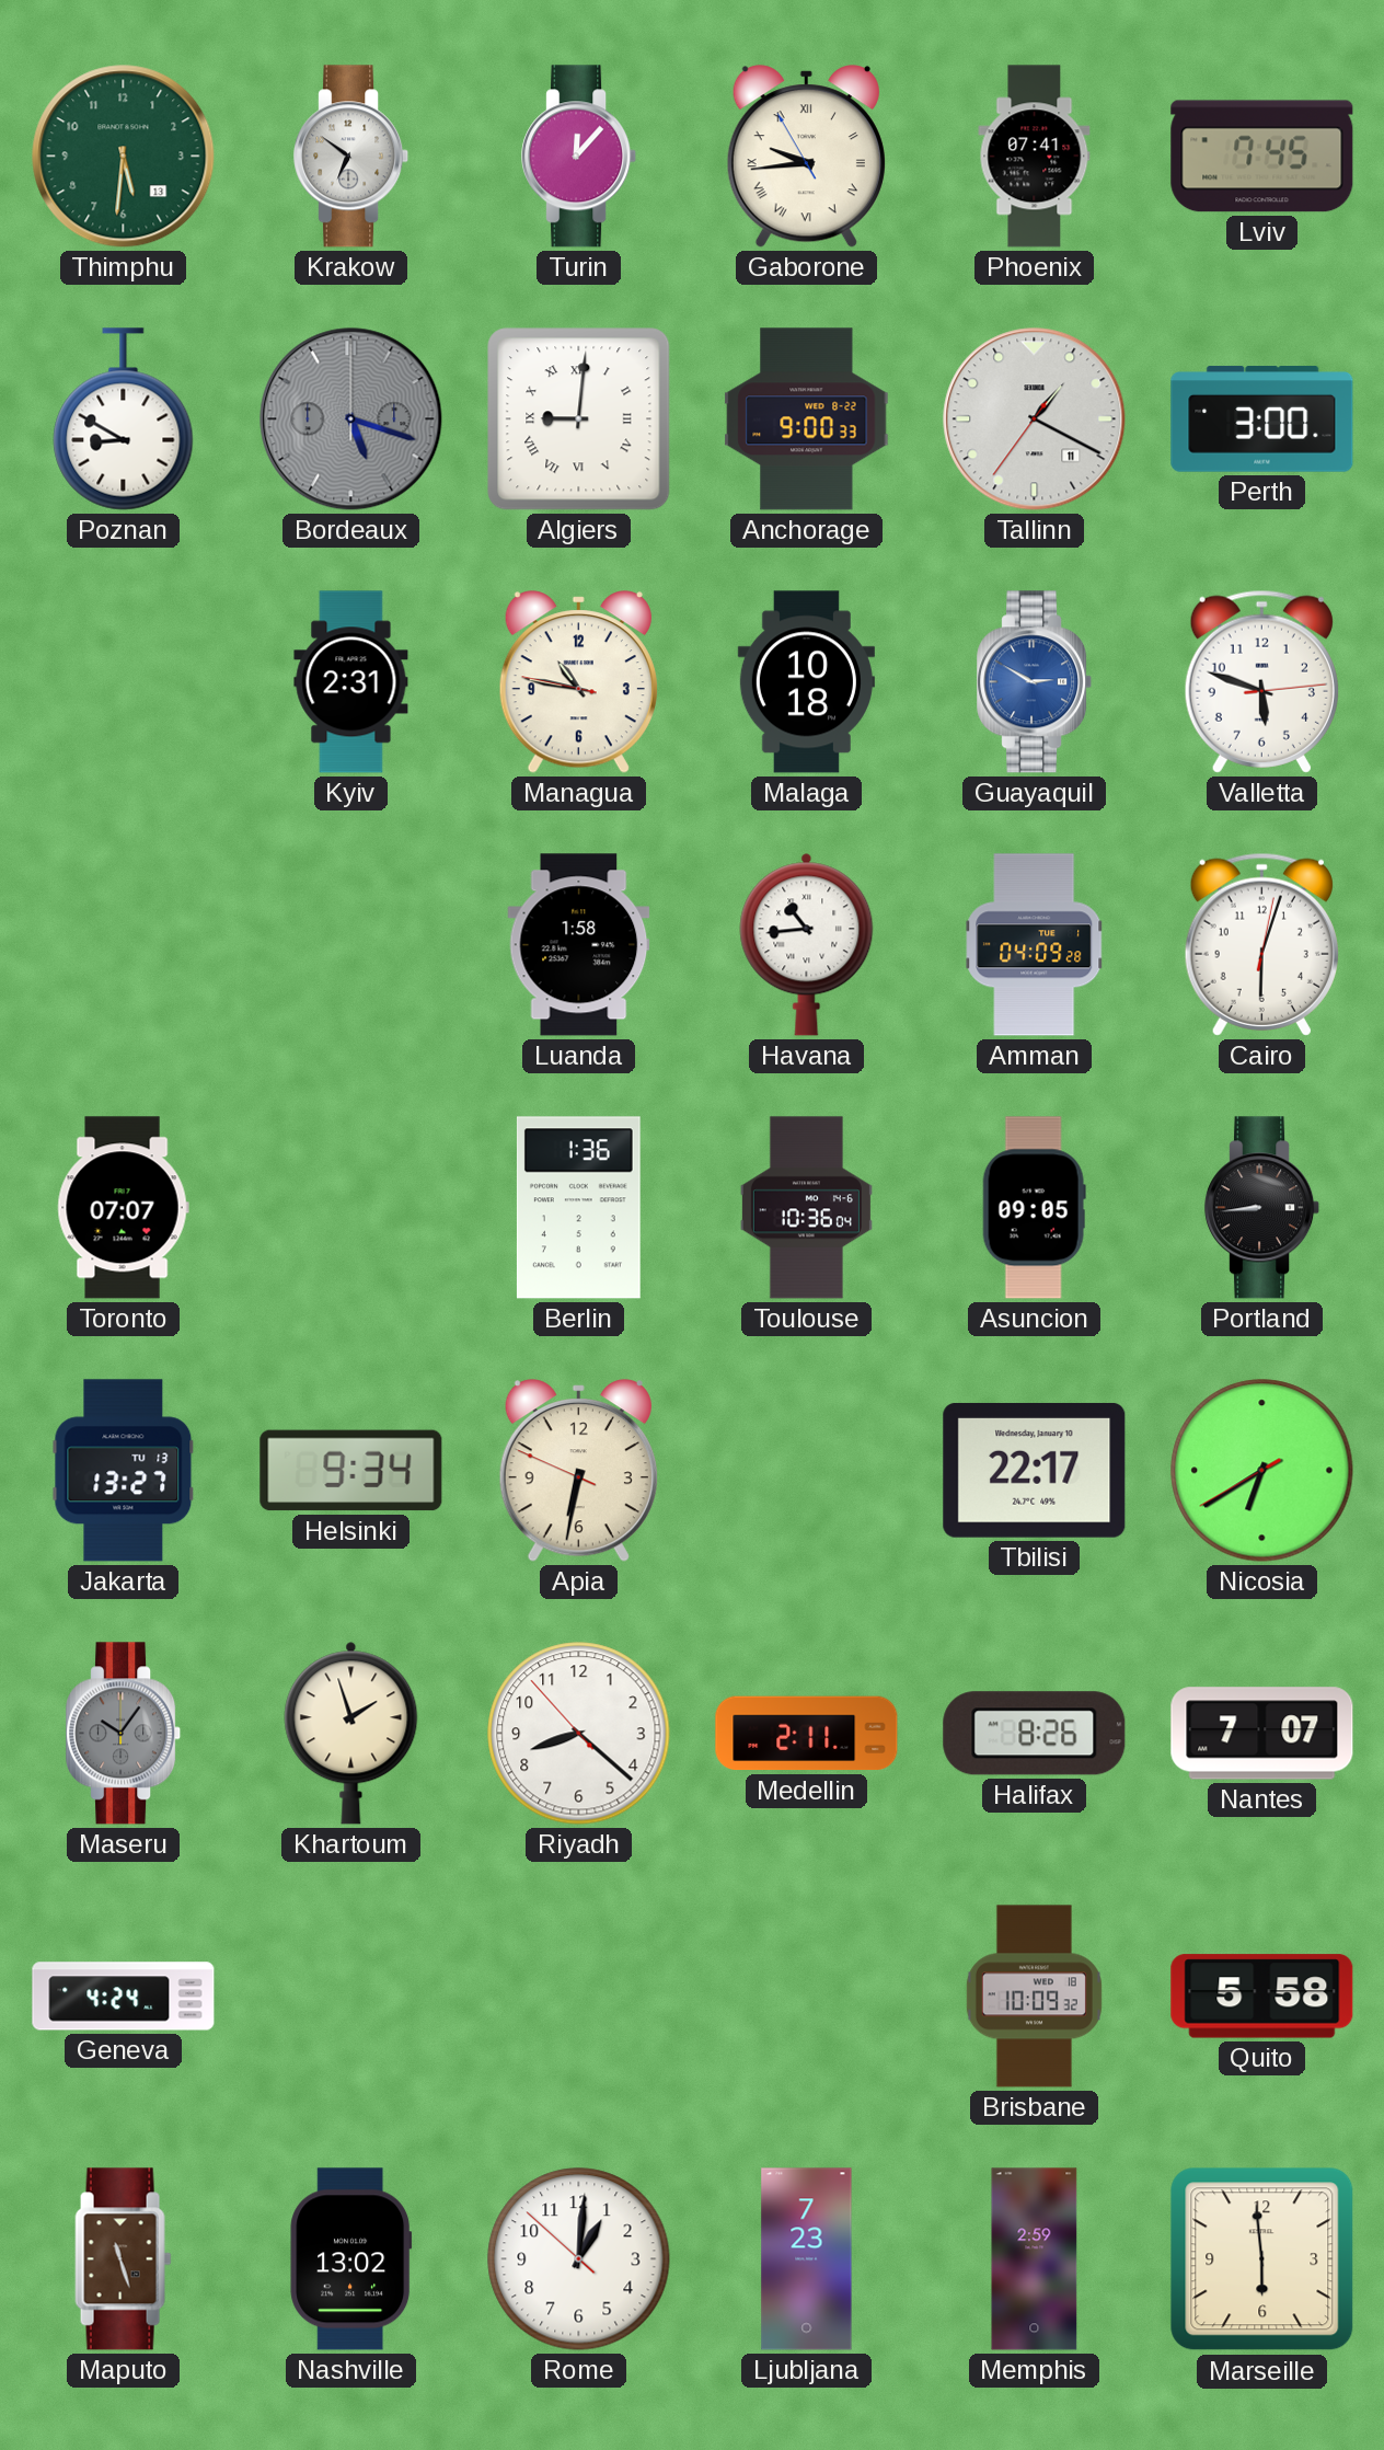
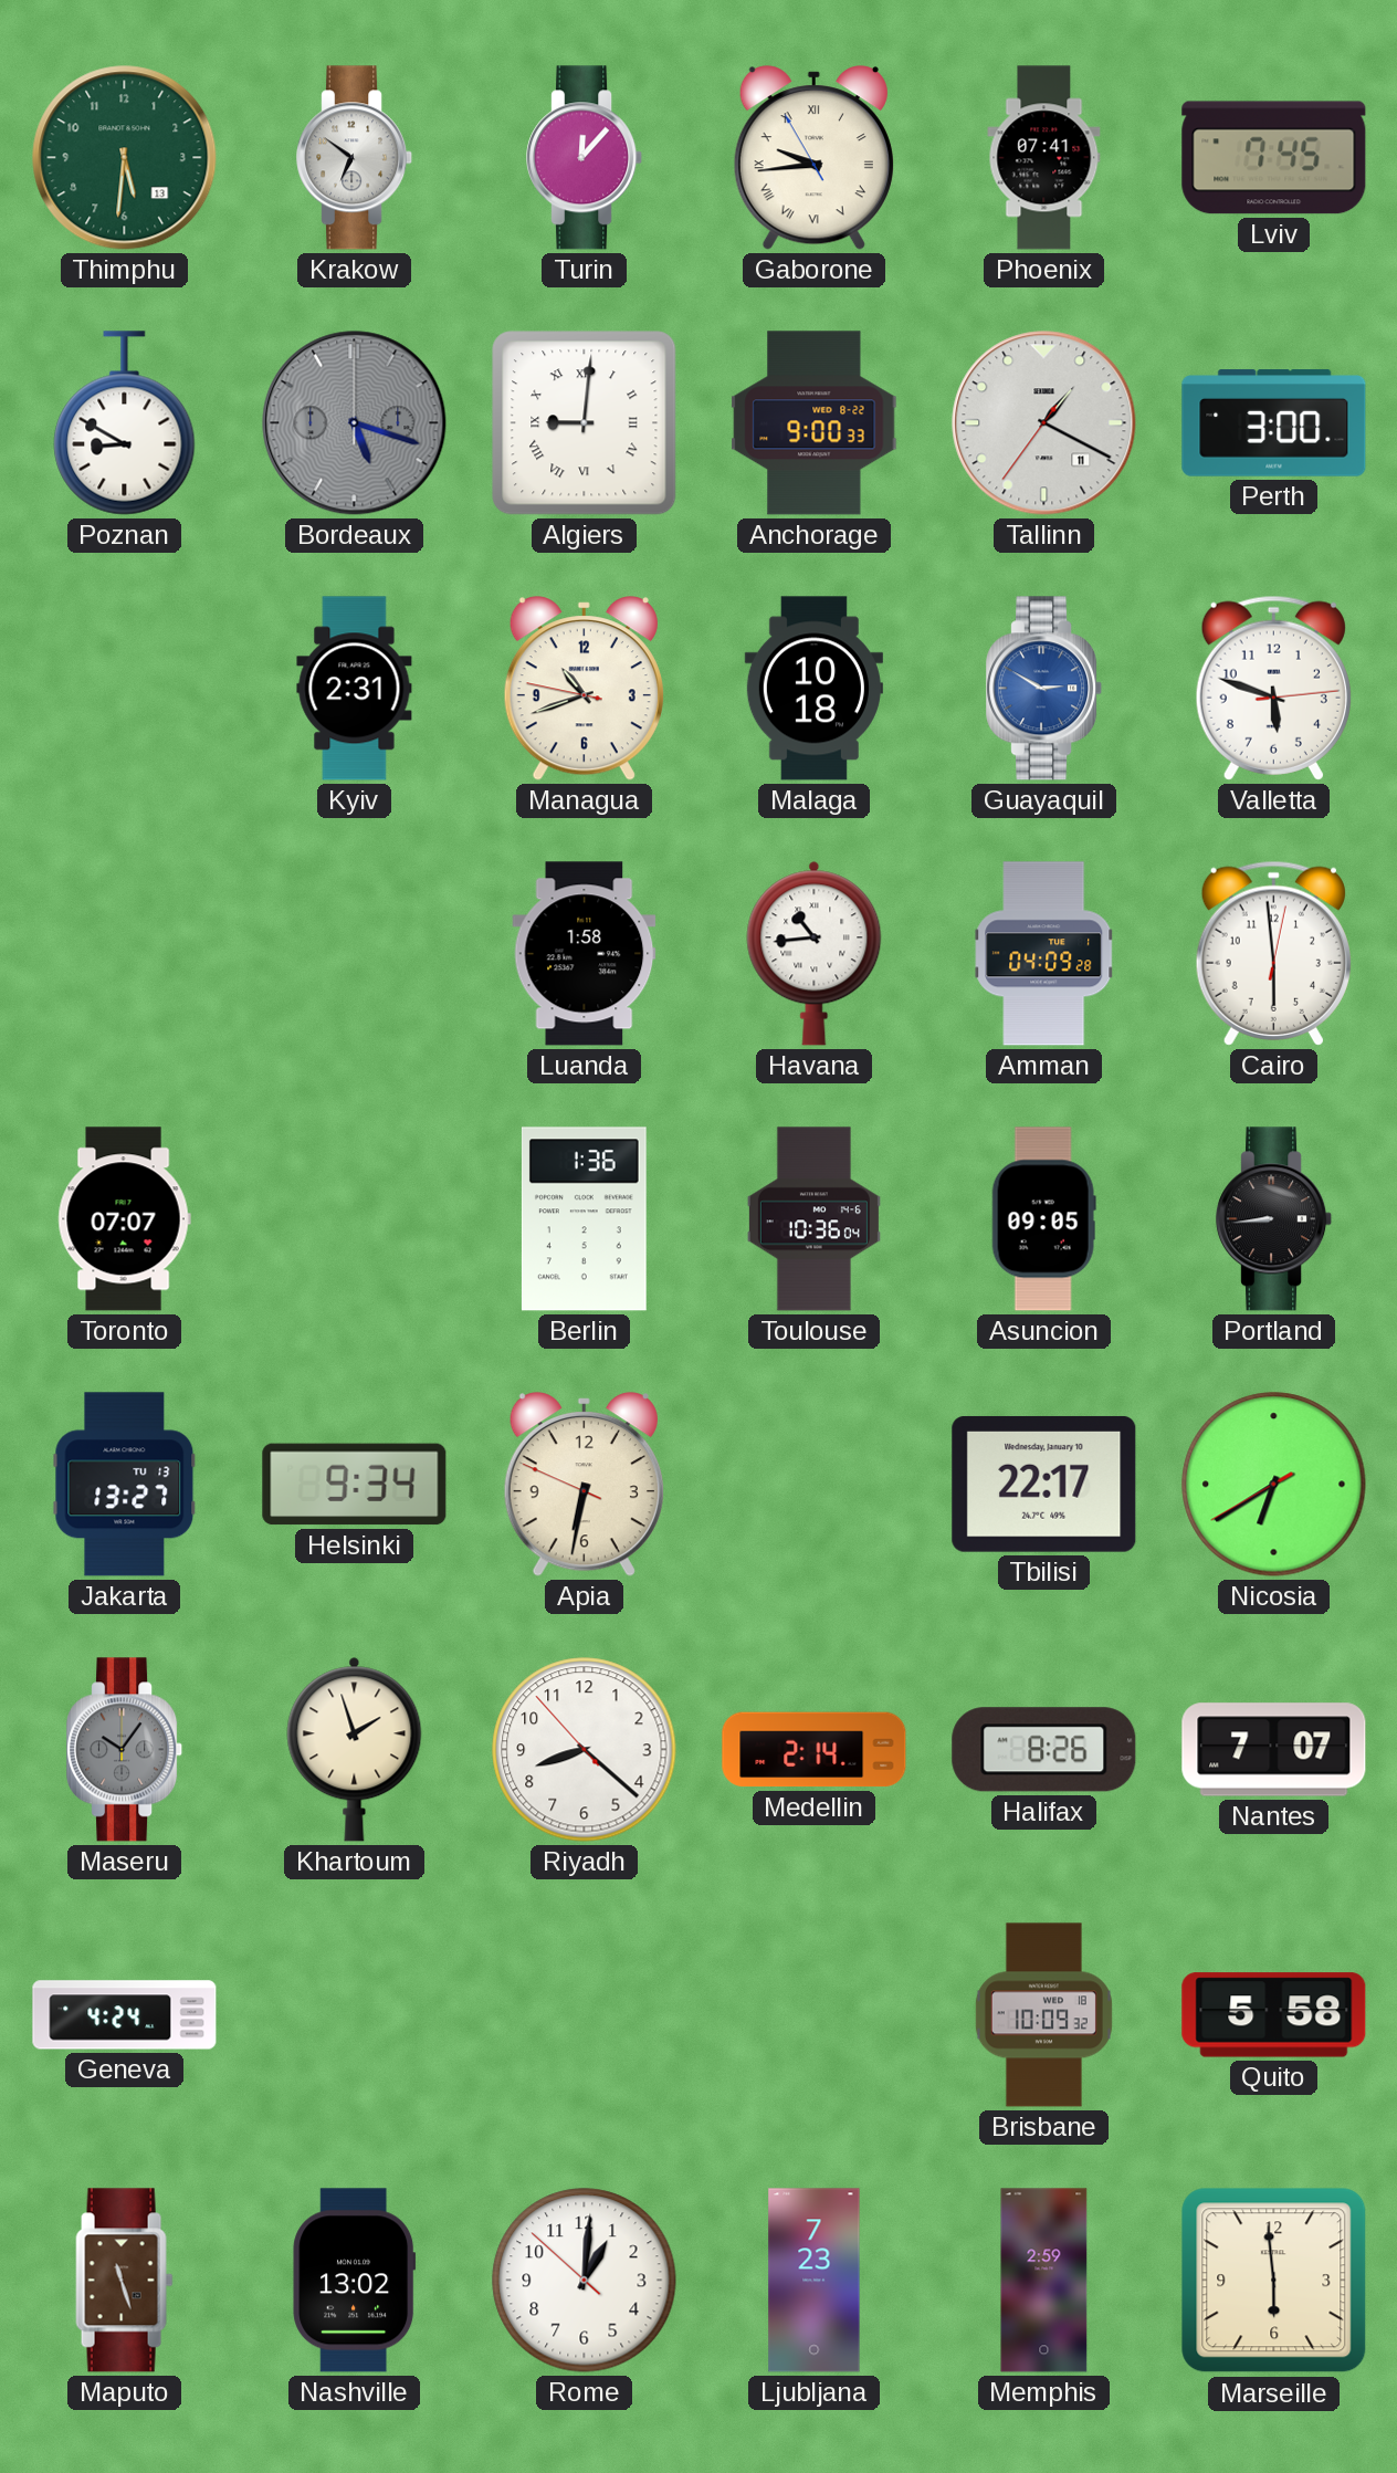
Managua: 10:46 -> 10:41
Cairo: 6:03 -> 5:59
Medellin: 2:11 -> 2:14
